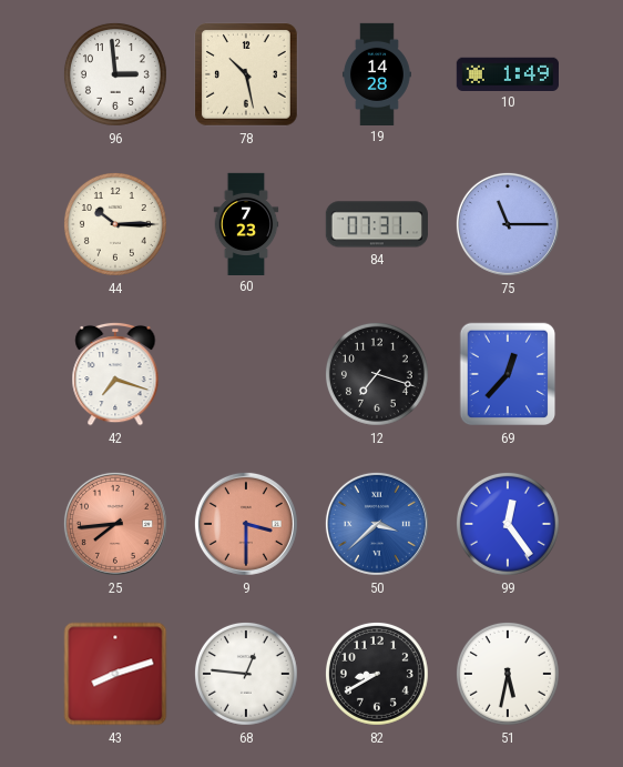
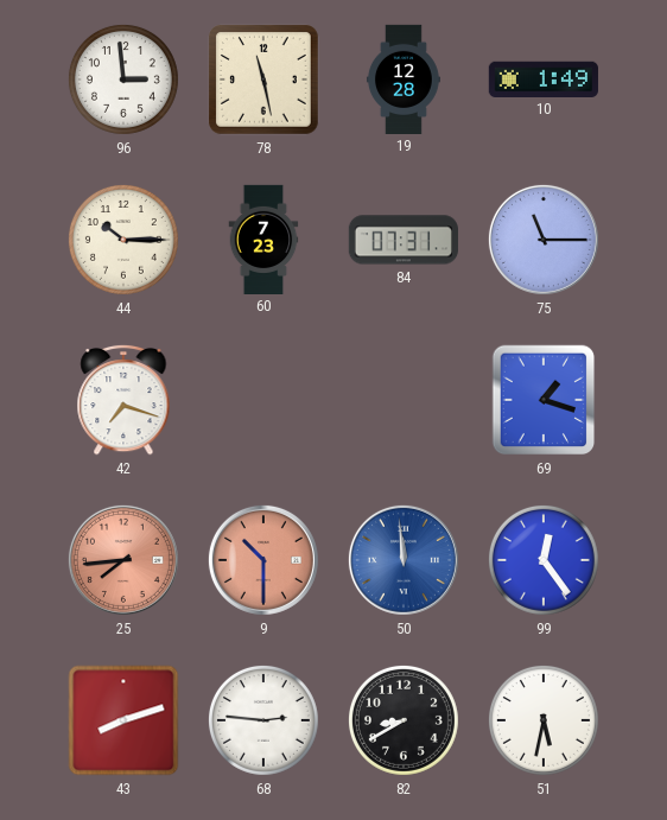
78: 10:28 -> 11:28
19: 14:28 -> 12:28
12: 7:18 -> none
69: 12:37 -> 1:18
9: 3:30 -> 10:30
50: 3:38 -> 11:59
68: 12:46 -> 2:46
